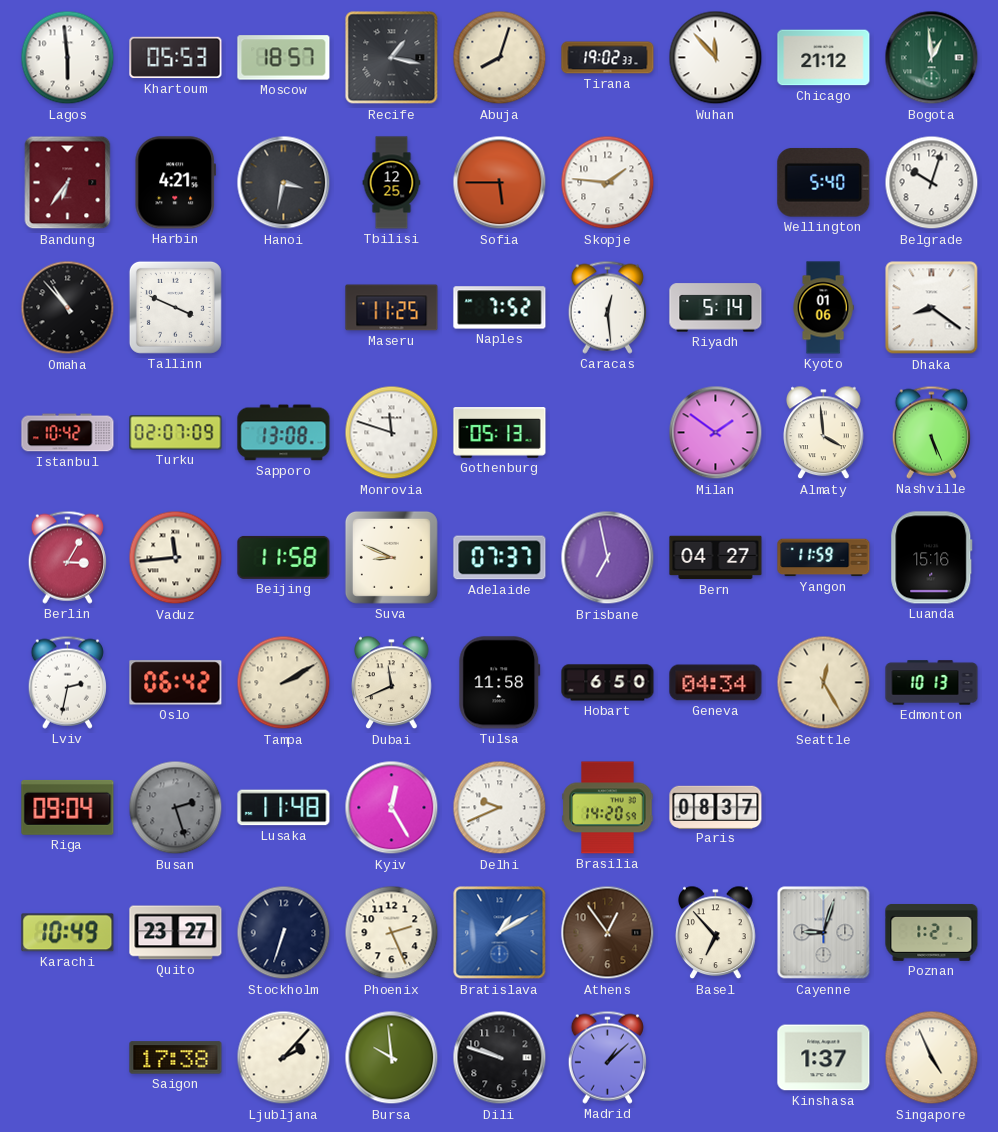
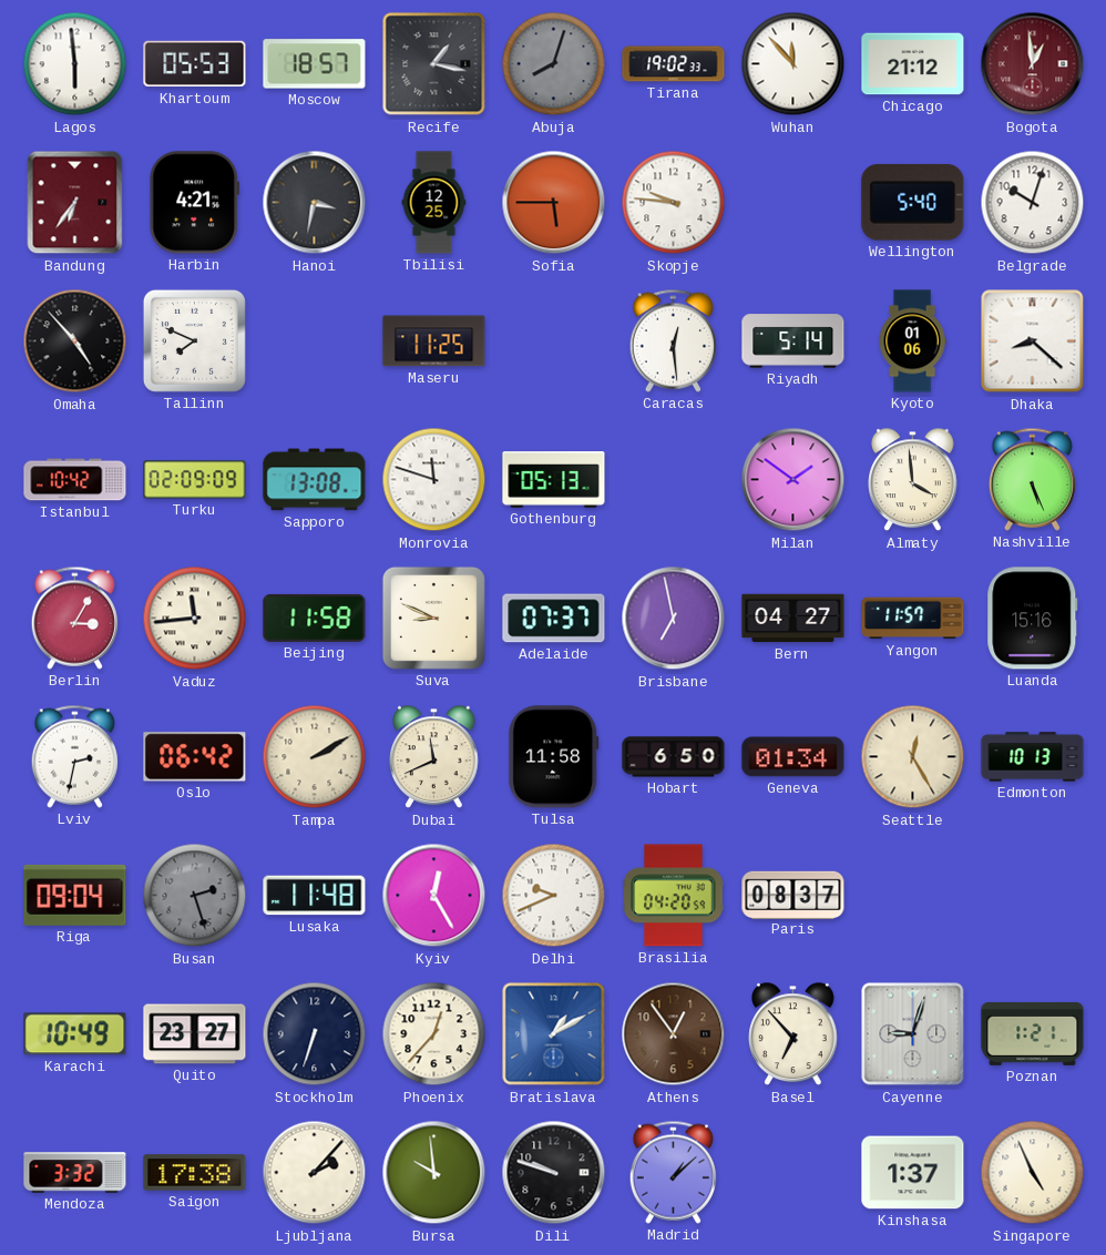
Abuja dial: cream -> grey
Bogota dial: green -> burgundy
Skopje: 1:46 -> 9:46
Omaha: 10:53 -> 4:53
Tallinn: 3:49 -> 7:49
Naples: 7:52 -> none
Dhaka: 8:21 -> 8:22
Turku: 02:07 -> 02:09
Yangon: 11:59 -> 11:57
Geneva: 04:34 -> 01:34
Brasilia: 14:20 -> 04:20
Phoenix: 2:26 -> 12:37
Mendoza: none -> 3:32
